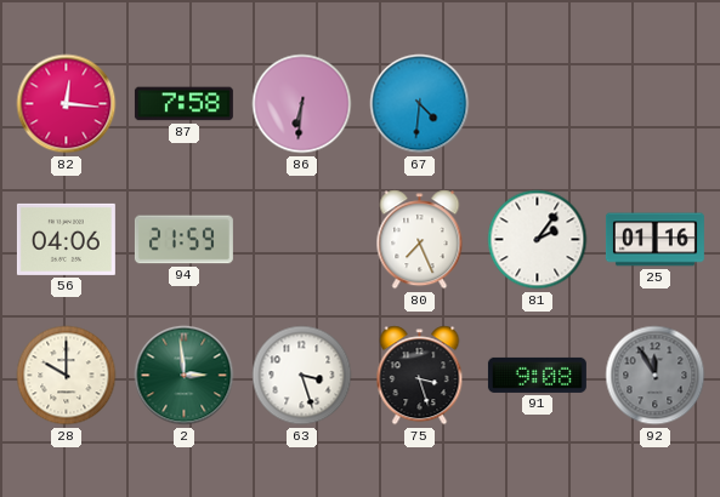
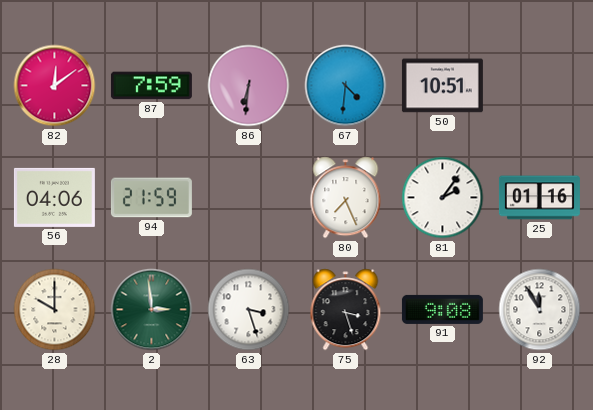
82: 12:16 -> 12:09
87: 7:58 -> 7:59
50: none -> 10:51
92 dial: grey -> white
